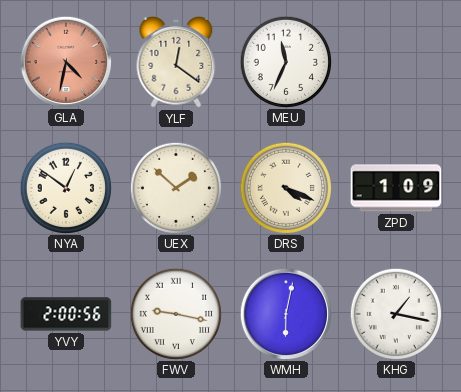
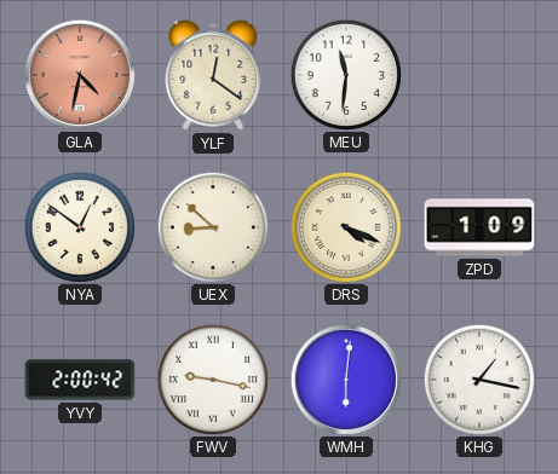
MEU: 11:34 -> 11:31
UEX: 1:52 -> 8:52
YVY: 2:00:56 -> 2:00:42
WMH: 6:02 -> 6:01
